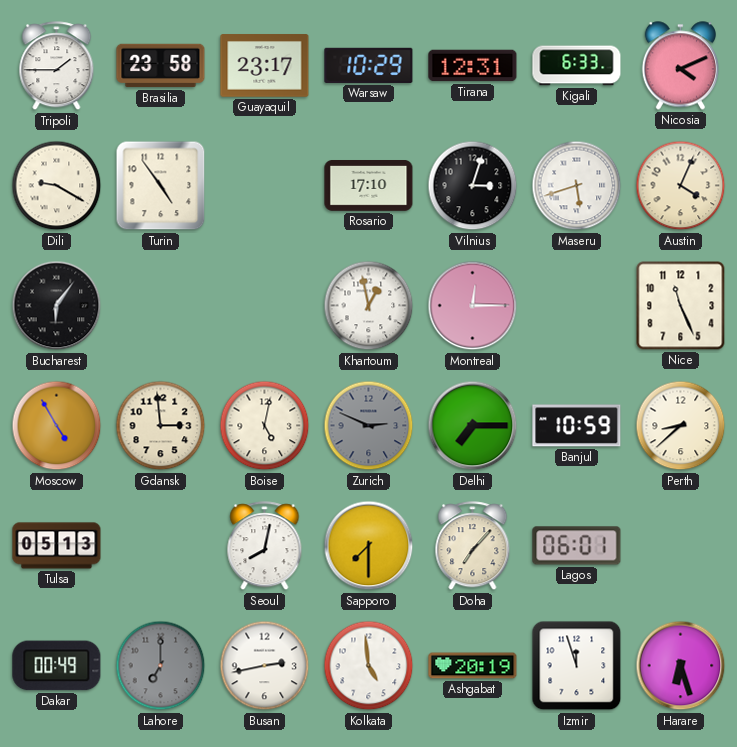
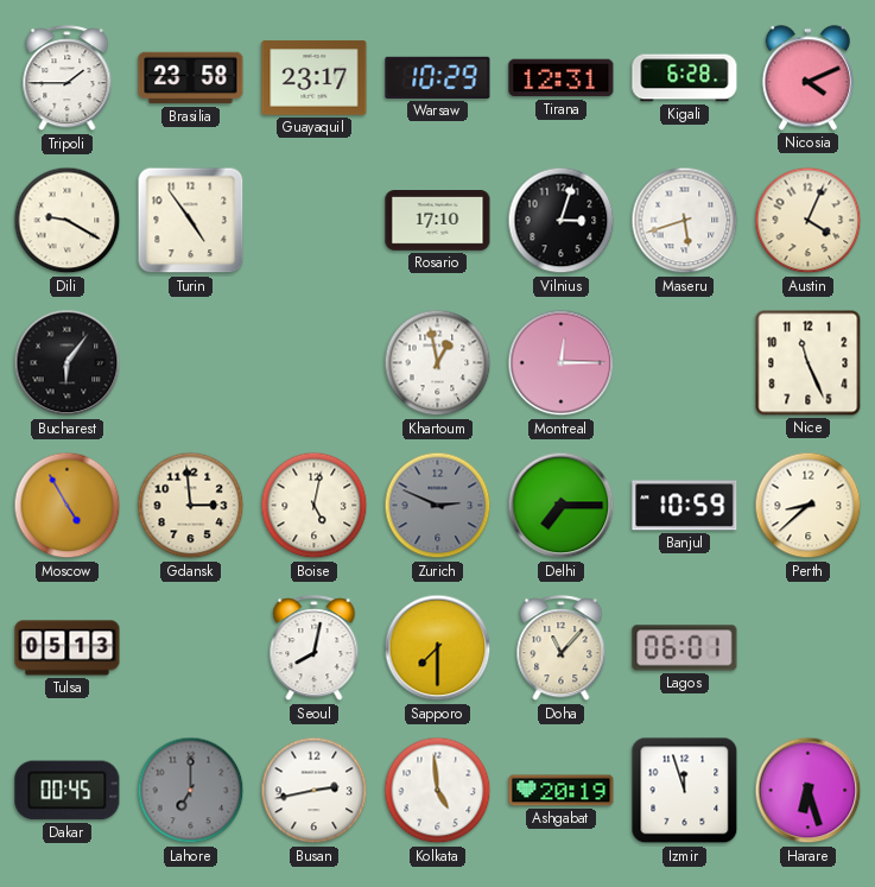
Kigali: 6:33 -> 6:28
Doha: 7:07 -> 11:07
Dakar: 00:49 -> 00:45
